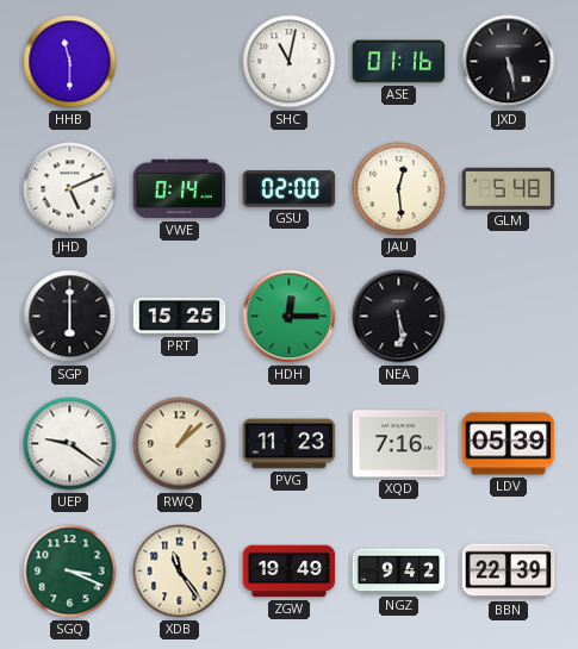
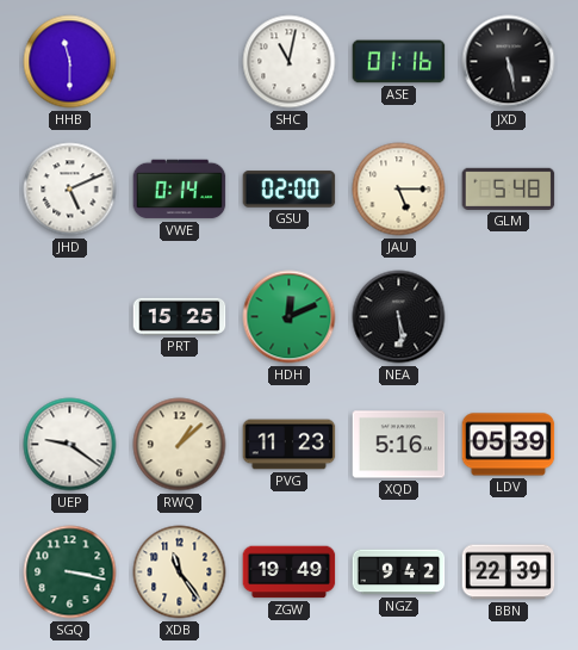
JAU: 12:29 -> 5:15
SGP: 6:00 -> none
HDH: 12:15 -> 12:11
XQD: 7:16 -> 5:16
SGQ: 3:19 -> 3:17
